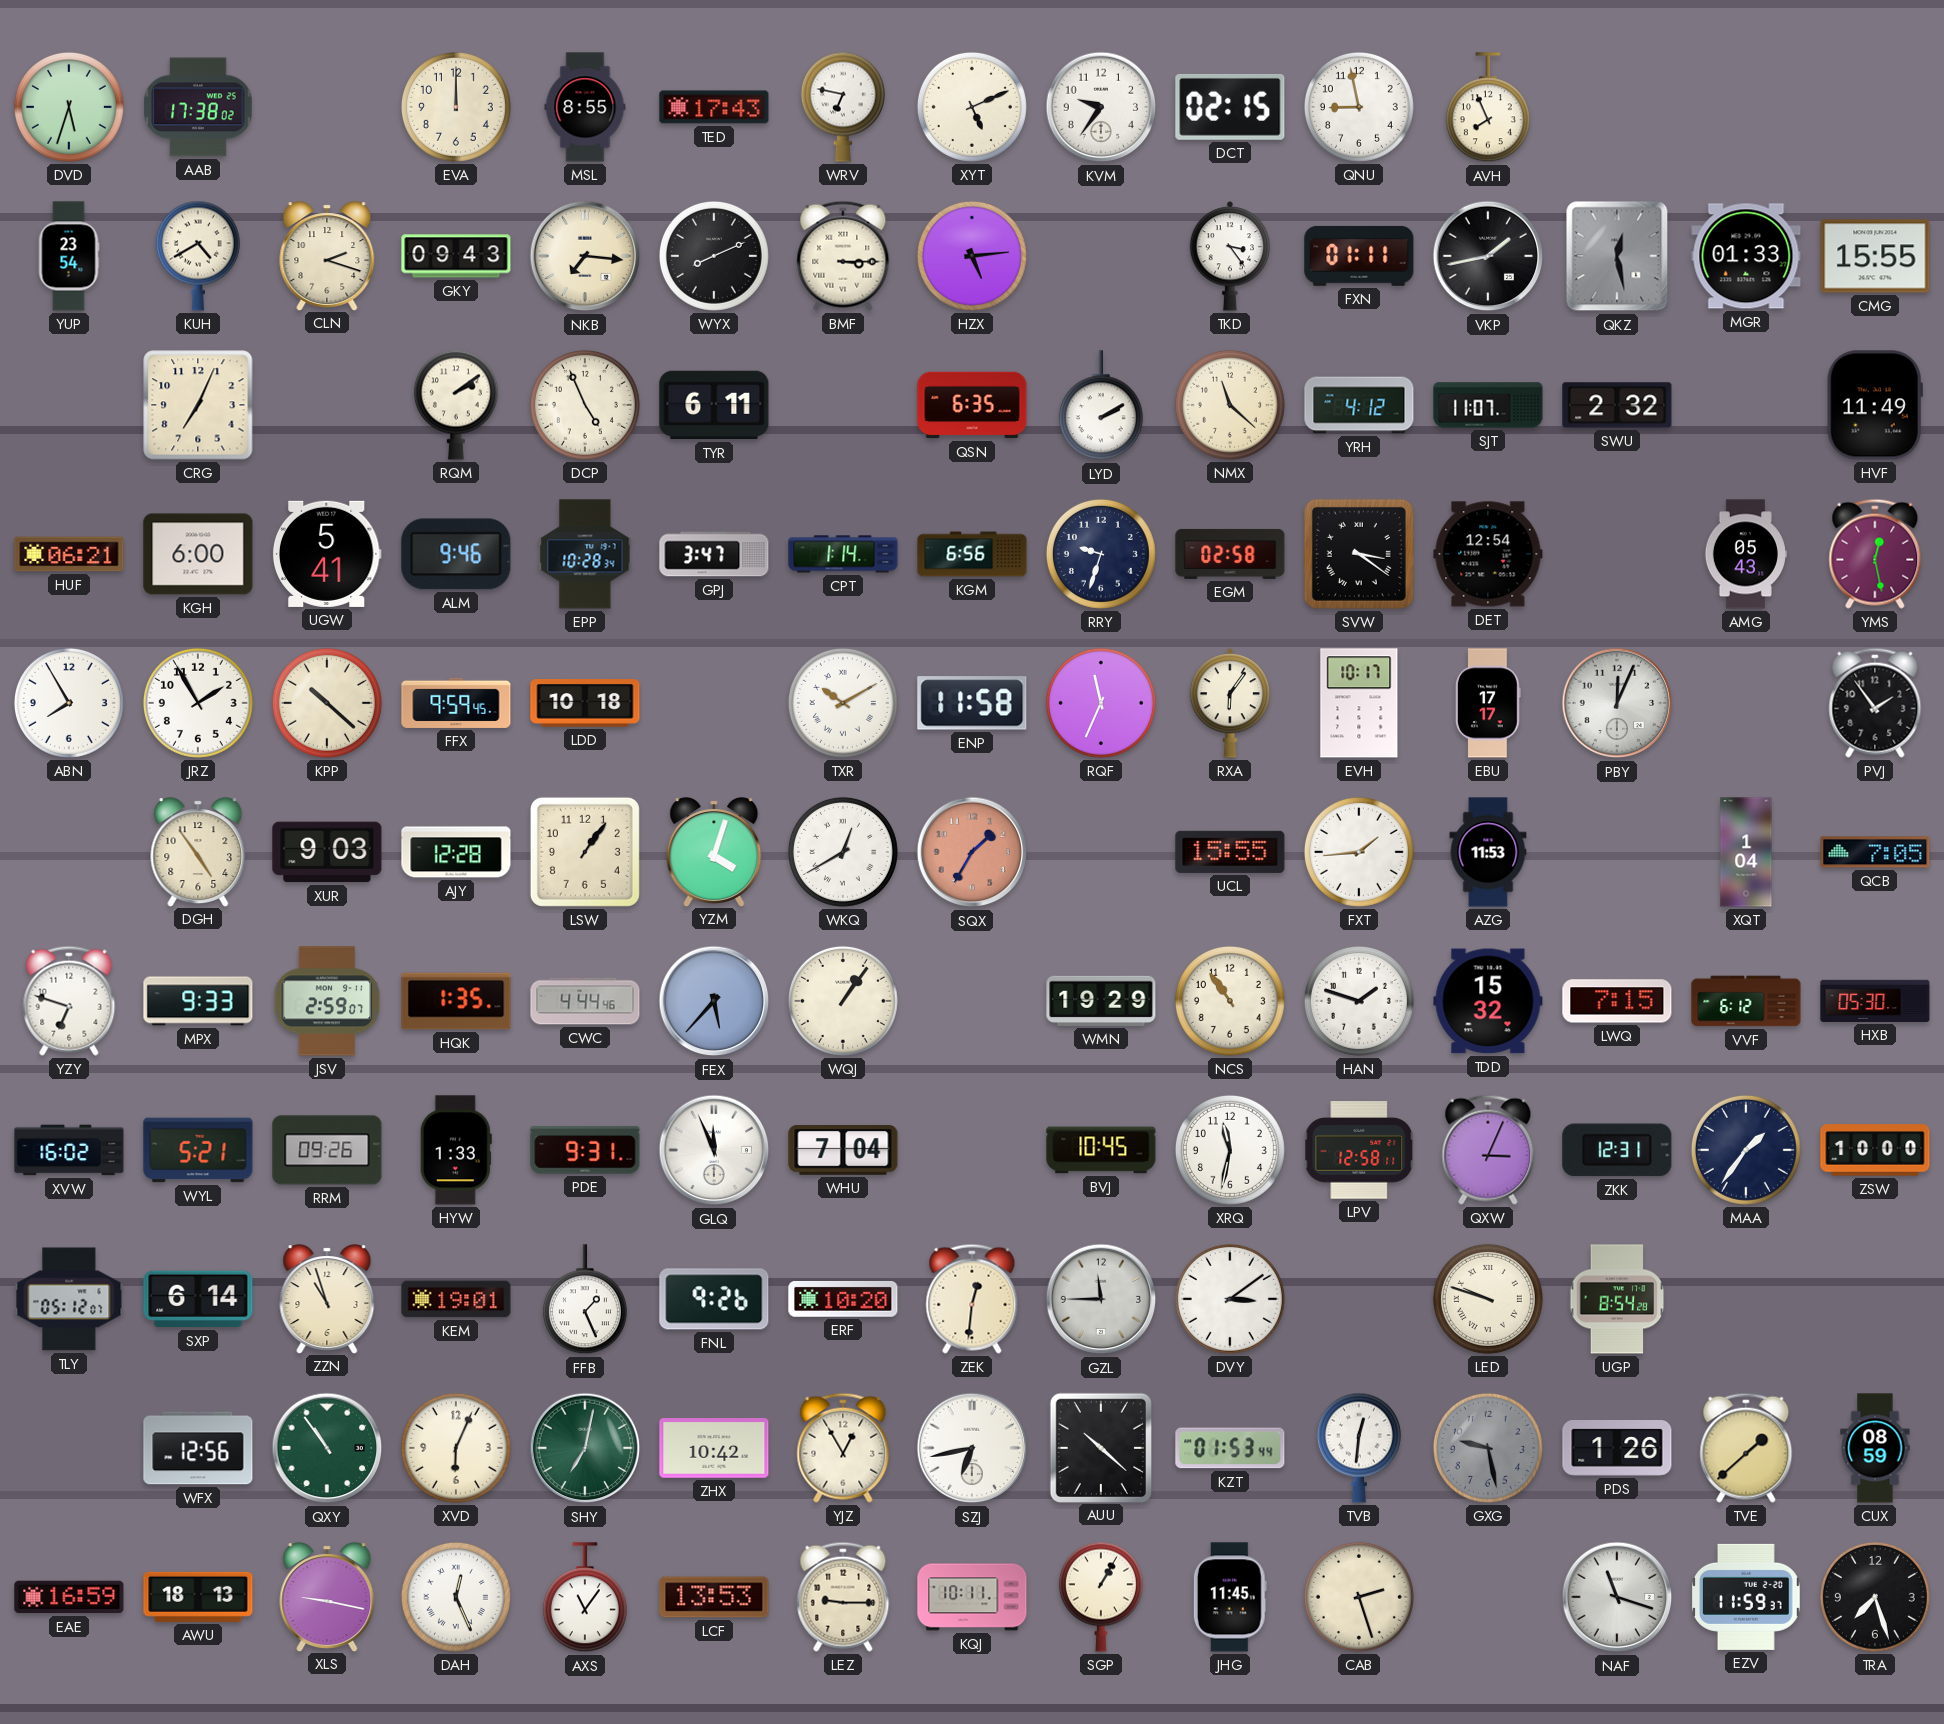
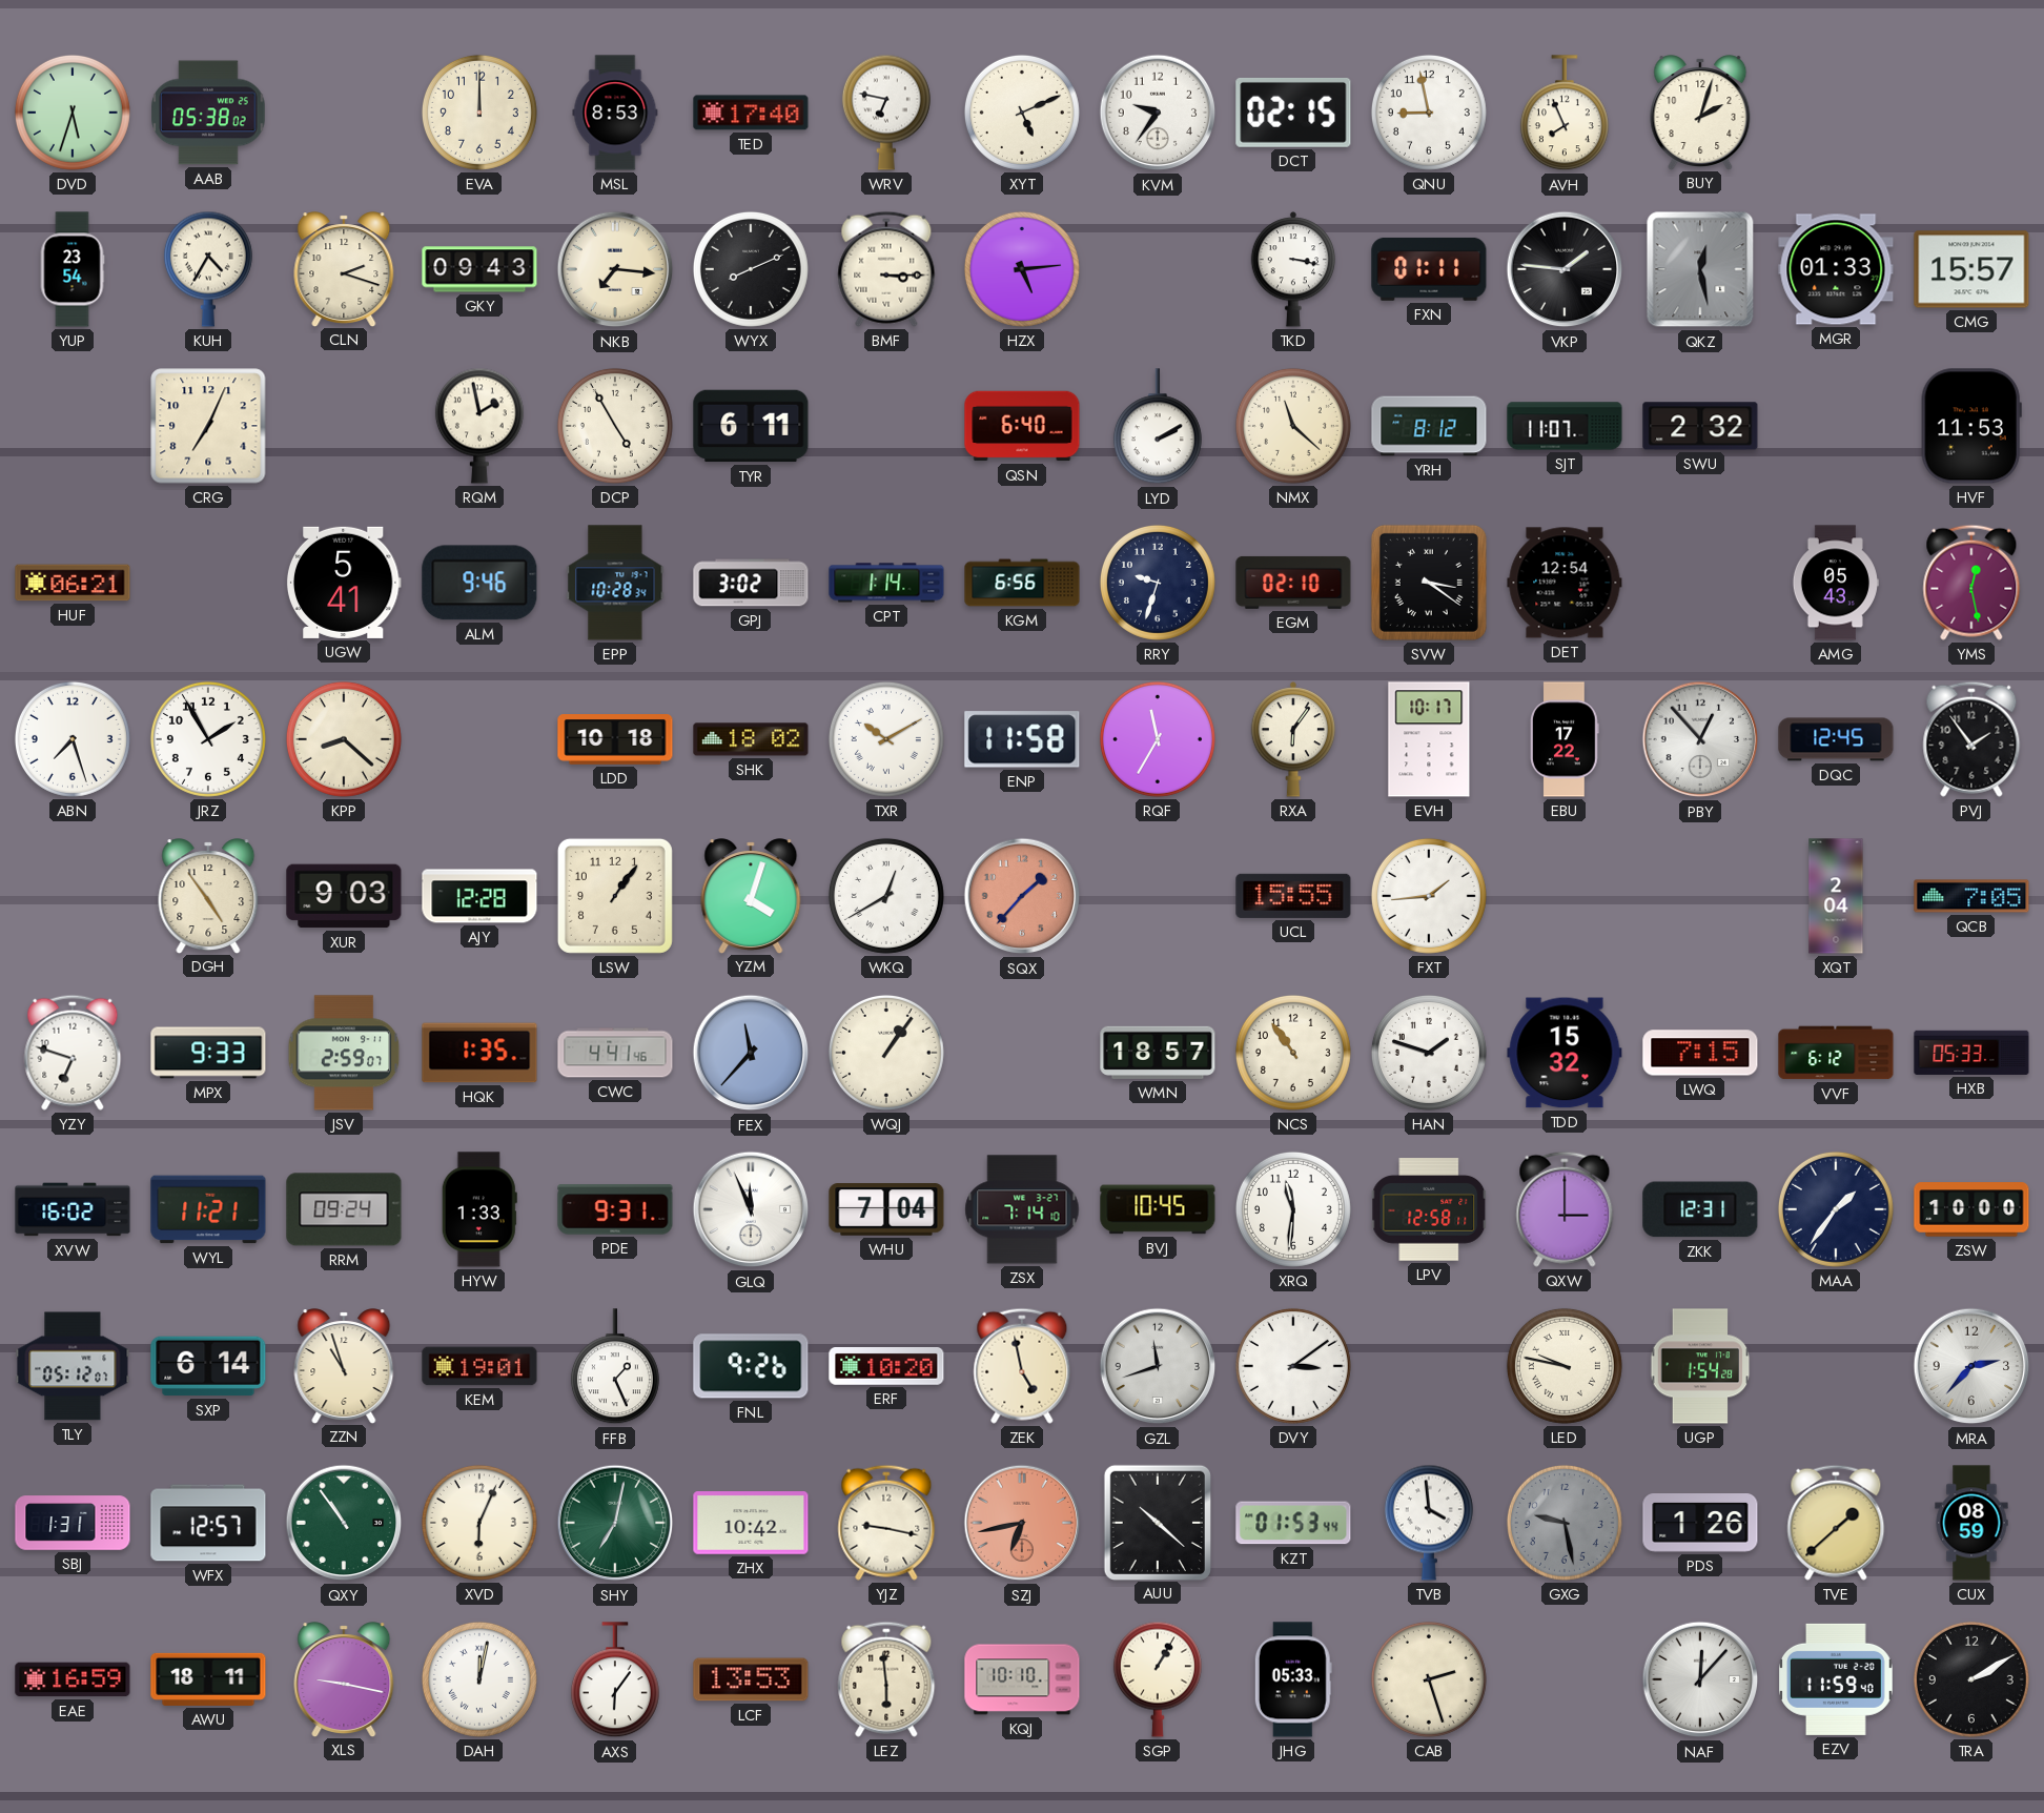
AAB: 17:38 -> 05:38
MSL: 8:55 -> 8:53
TED: 17:43 -> 17:40
BUY: none -> 2:03
KUH: 4:40 -> 4:35
TKD: 3:24 -> 3:17
VKP: 1:43 -> 1:46
CMG: 15:55 -> 15:57
RQM: 2:09 -> 1:58
DCP: 4:56 -> 4:55
QSN: 6:35 -> 6:40
YRH: 4:12 -> 8:12
HVF: 11:49 -> 11:53
KGH: 6:00 -> none
GPJ: 3:47 -> 3:02
EGM: 02:58 -> 02:10
ABN: 7:55 -> 7:27
KPP: 10:22 -> 8:22
FFX: 9:59 -> none
SHK: none -> 18:02
RQF: 11:34 -> 11:35
EBU: 17:17 -> 17:22
PBY: 12:04 -> 12:53
DQC: none -> 12:45
SQX: 1:35 -> 1:37
AZG: 11:53 -> none
XQT: 1:04 -> 2:04
CWC: 4:44 -> 4:41
FEX: 5:37 -> 11:37
WMN: 19:29 -> 18:57
HXB: 05:30 -> 05:33
WYL: 5:21 -> 11:21
RRM: 09:26 -> 09:24
ZSX: none -> 7:14
XRQ: 11:32 -> 11:31
QXW: 3:04 -> 3:00
ZEK: 12:31 -> 4:58
GZL: 11:45 -> 11:42
LED: 9:48 -> 9:47
UGP: 8:54 -> 1:54
MRA: none -> 2:37
SBJ: none -> 1:31
WFX: 12:56 -> 12:57
YJZ: 12:55 -> 9:17
SZJ dial: white -> salmon
TVB: 12:31 -> 3:59
AWU: 18:13 -> 18:11
DAH: 12:26 -> 12:02
AXS: 11:06 -> 6:06
LEZ: 9:15 -> 5:59
KQJ: 10:11 -> 10:10
JHG: 11:45 -> 05:33
NAF: 11:18 -> 12:07
EZV: 11:59:37 -> 11:59:40
TRA: 7:27 -> 2:10
